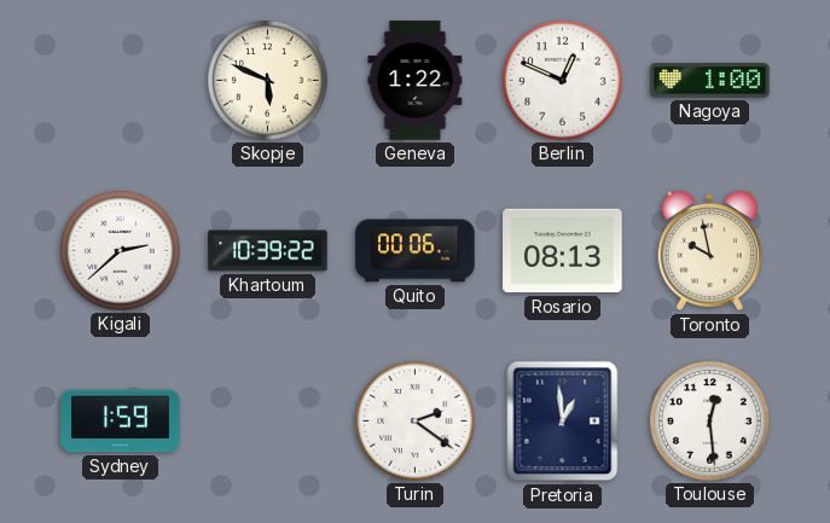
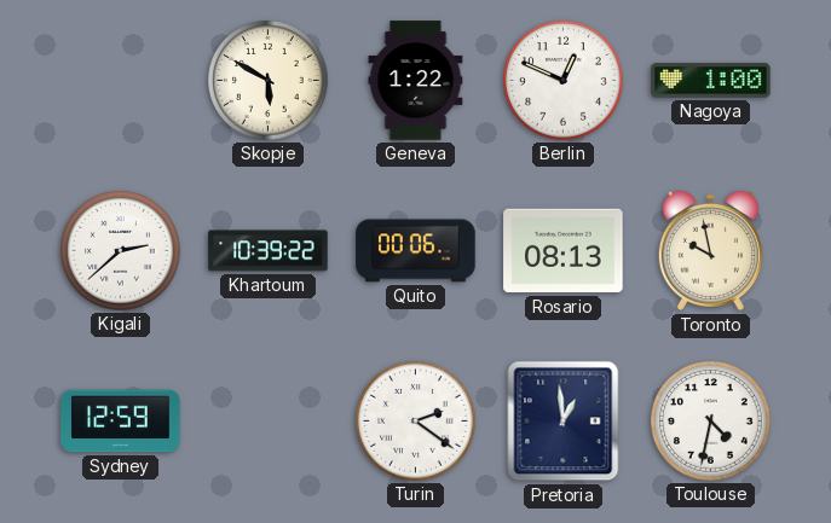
Skopje: 5:49 -> 5:50
Sydney: 1:59 -> 12:59
Toulouse: 12:29 -> 4:32
